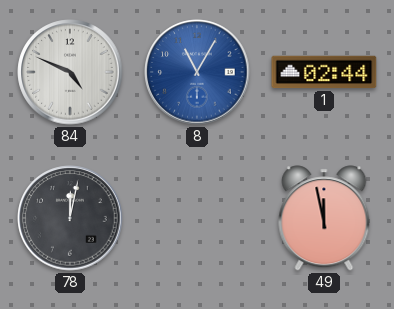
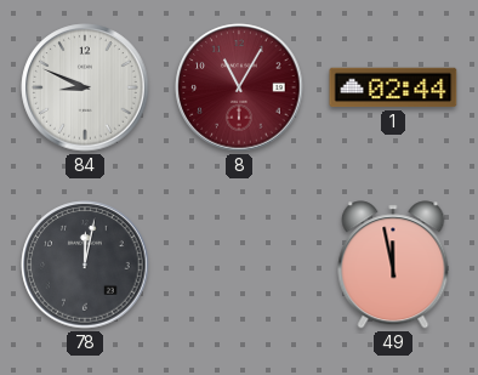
84: 4:49 -> 8:49
8 dial: blue -> burgundy
